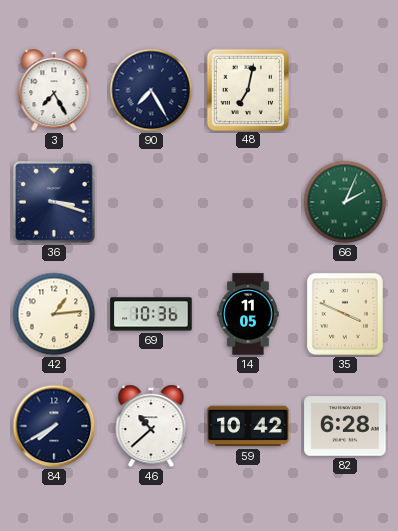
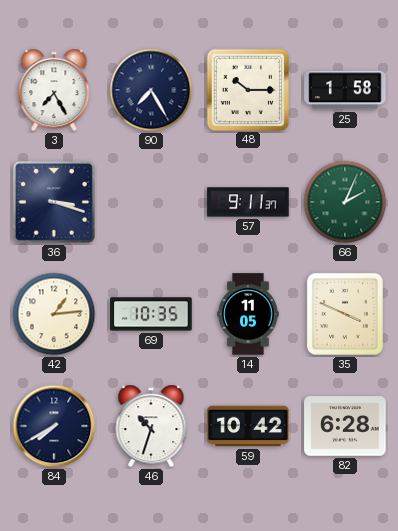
48: 7:02 -> 10:15
25: none -> 1:58
57: none -> 9:11
69: 10:36 -> 10:35
46: 10:38 -> 10:33
